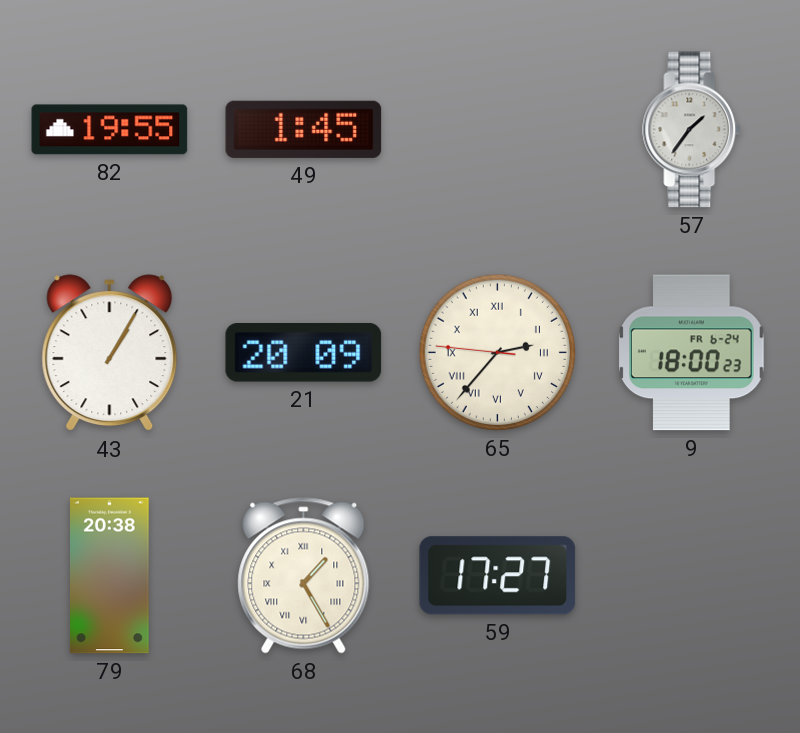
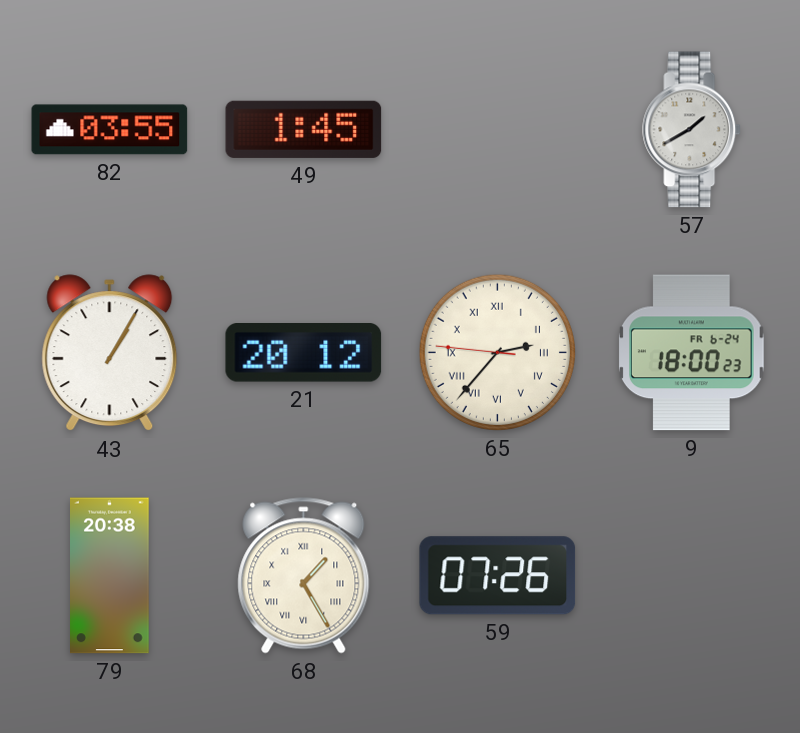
82: 19:55 -> 03:55
57: 1:36 -> 1:40
21: 20:09 -> 20:12
59: 17:27 -> 07:26
